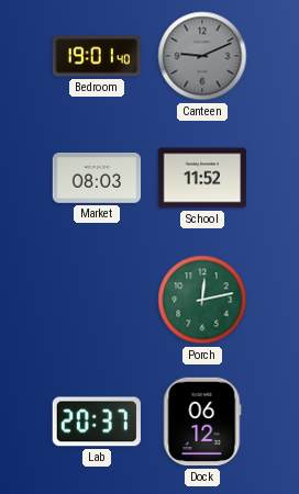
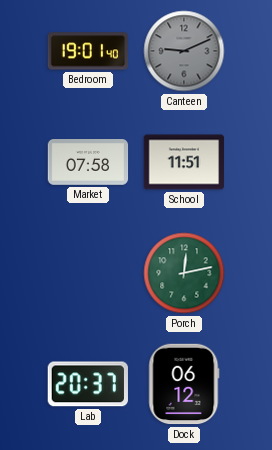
Market: 08:03 -> 07:58
School: 11:52 -> 11:51
